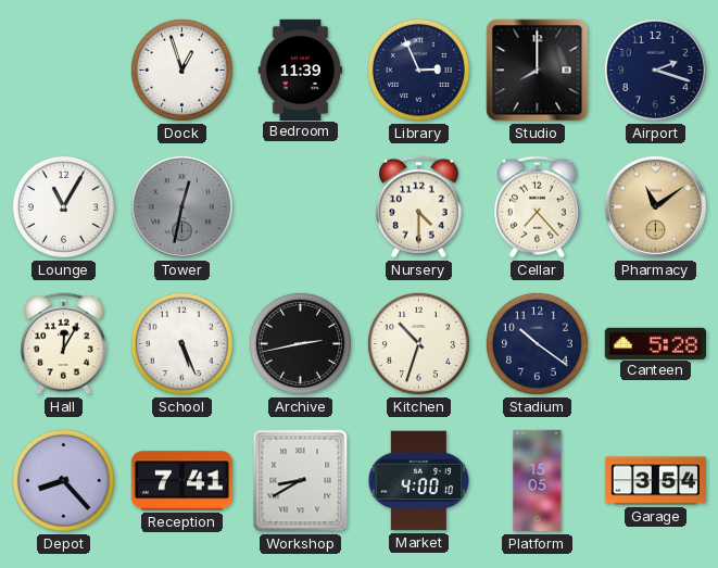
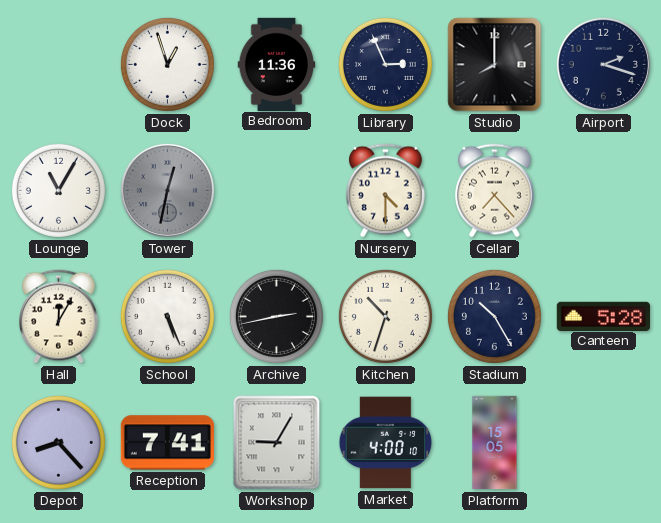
Bedroom: 11:39 -> 11:36
Pharmacy: 11:09 -> none
Stadium: 10:21 -> 10:25
Workshop: 8:40 -> 9:05
Garage: 3:54 -> none
